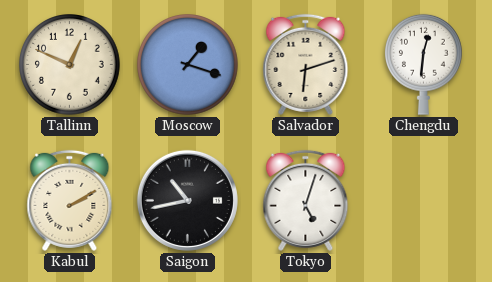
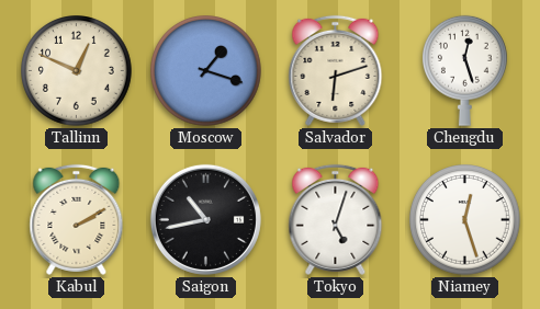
Chengdu: 12:31 -> 12:27
Niamey: none -> 12:27
